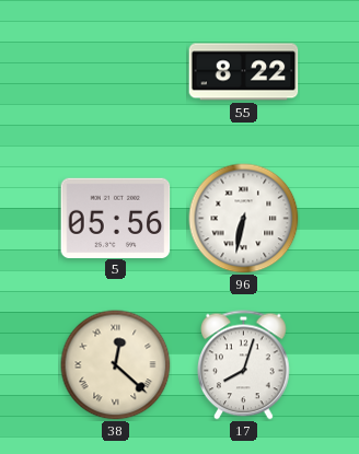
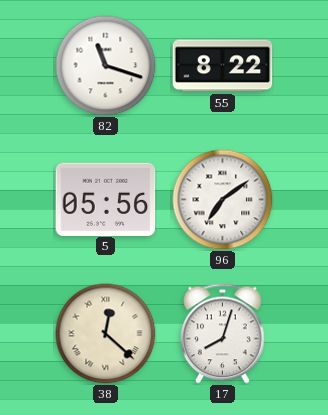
82: none -> 11:18
96: 6:32 -> 7:09
